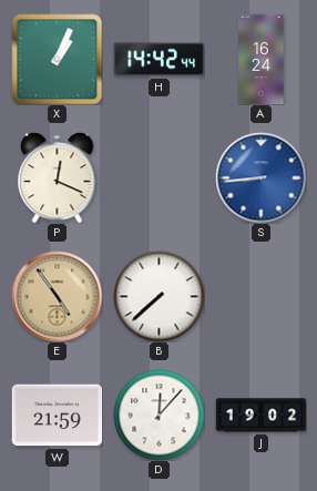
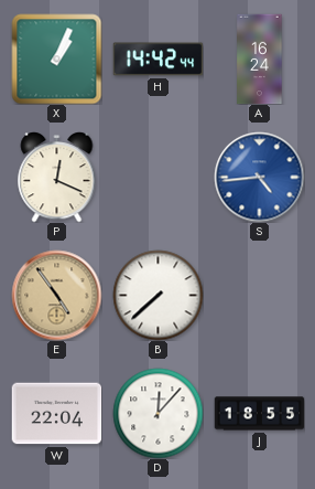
S: 8:44 -> 4:44
W: 21:59 -> 22:04
J: 19:02 -> 18:55
